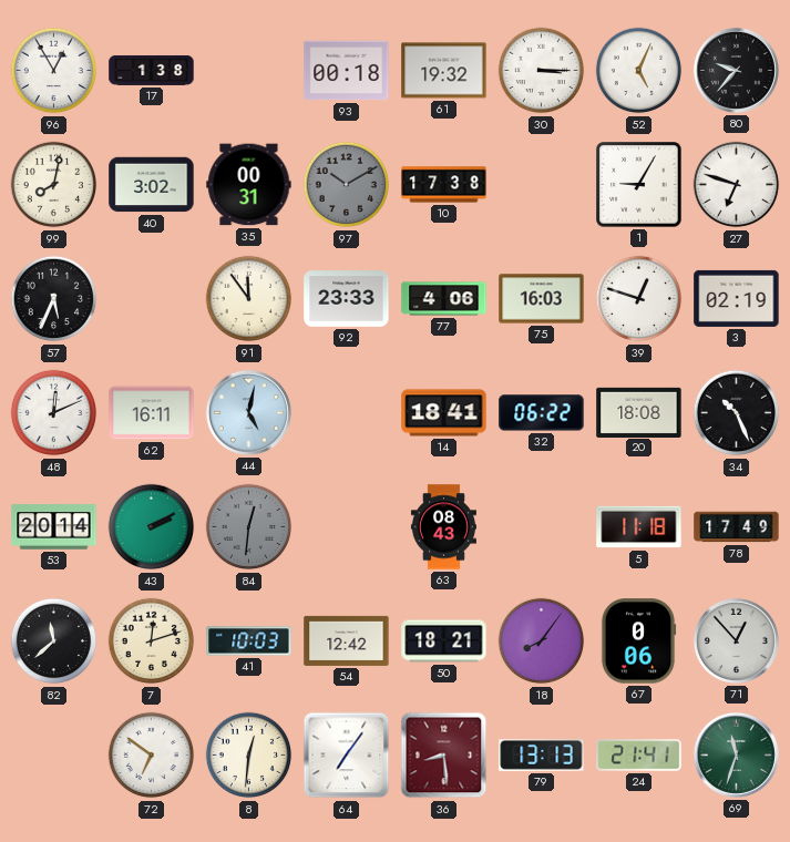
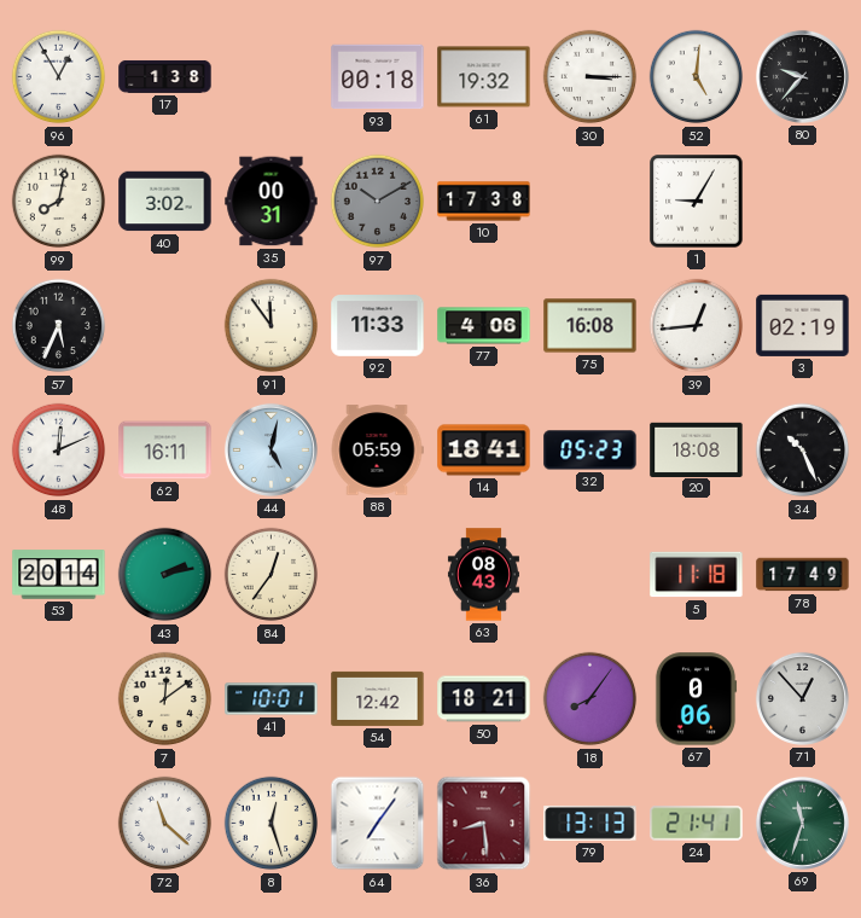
52: 5:04 -> 5:01
27: 6:48 -> none
92: 23:33 -> 11:33
75: 16:03 -> 16:08
39: 12:48 -> 12:44
88: none -> 05:59
32: 06:22 -> 05:23
43: 2:10 -> 2:13
84: 12:31 -> 12:36
84 dial: grey -> cream
82: 11:38 -> none
7: 12:12 -> 12:09
41: 10:03 -> 10:01
72: 6:51 -> 11:22
8: 12:31 -> 12:27
